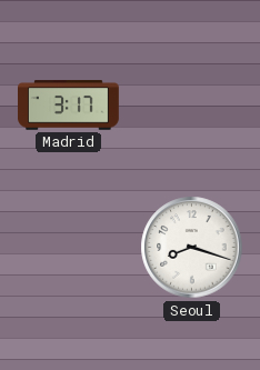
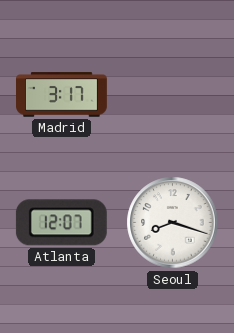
Atlanta: none -> 12:07
